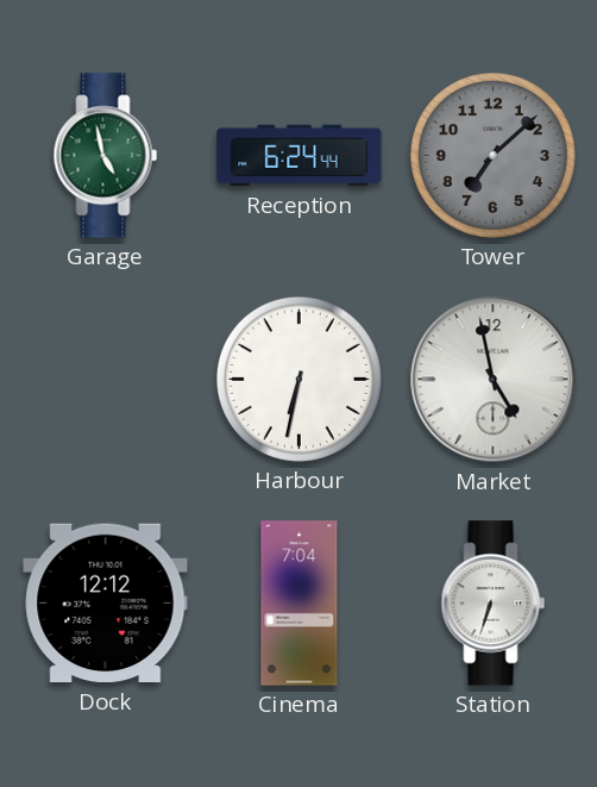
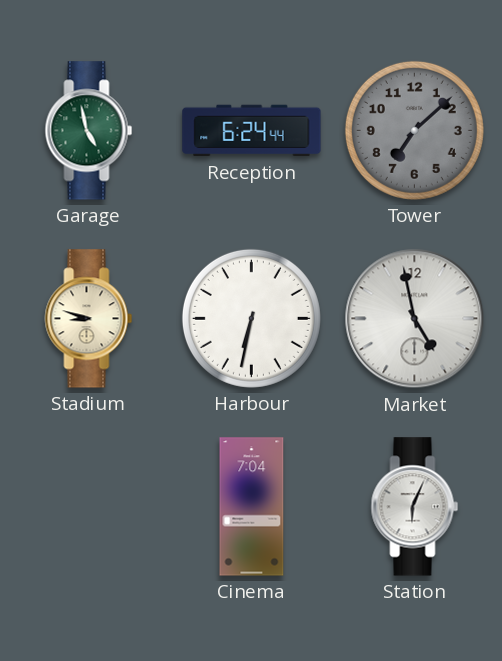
Stadium: none -> 8:48
Dock: 12:12 -> none
Station: 6:33 -> 6:04
